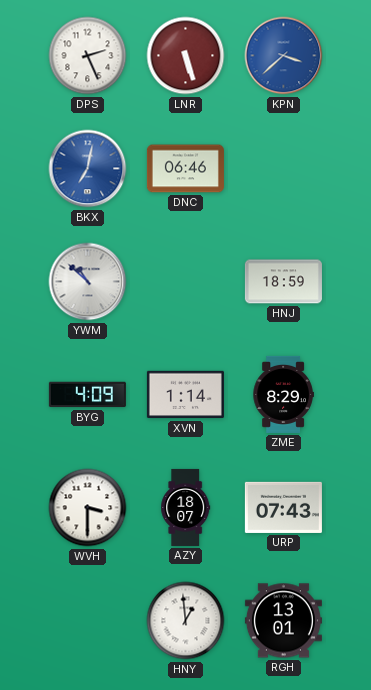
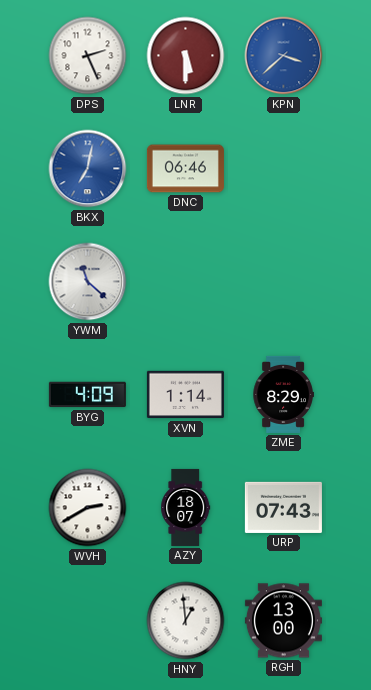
LNR: 5:27 -> 5:30
YWM: 10:52 -> 11:22
HNJ: 18:59 -> none
WVH: 3:30 -> 2:40
RGH: 13:01 -> 13:00
